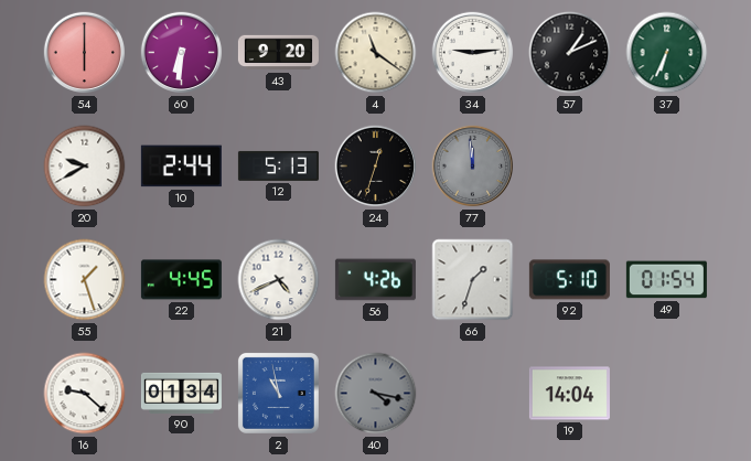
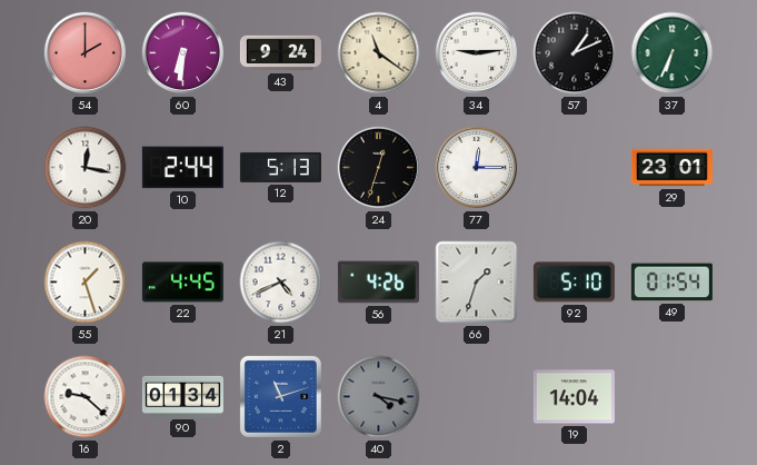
54: 6:00 -> 2:00
43: 9:20 -> 9:24
20: 9:40 -> 12:17
77: 11:59 -> 12:15
77 dial: grey -> white
29: none -> 23:01
2: 10:58 -> 11:12
